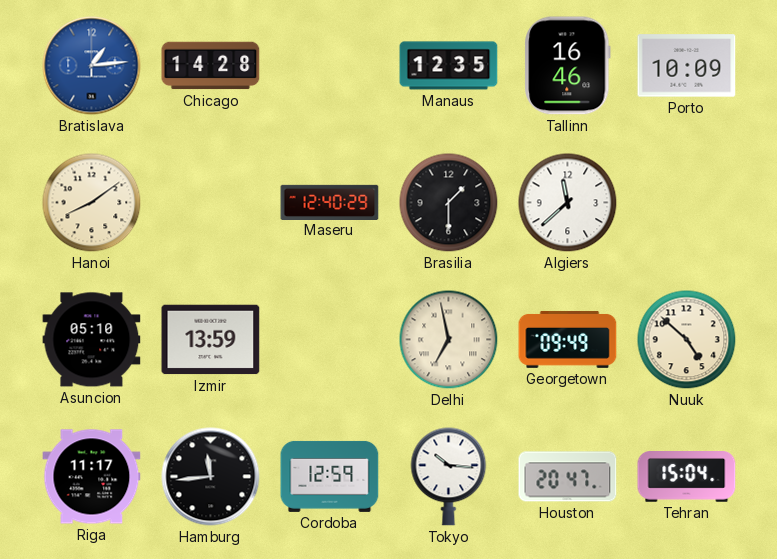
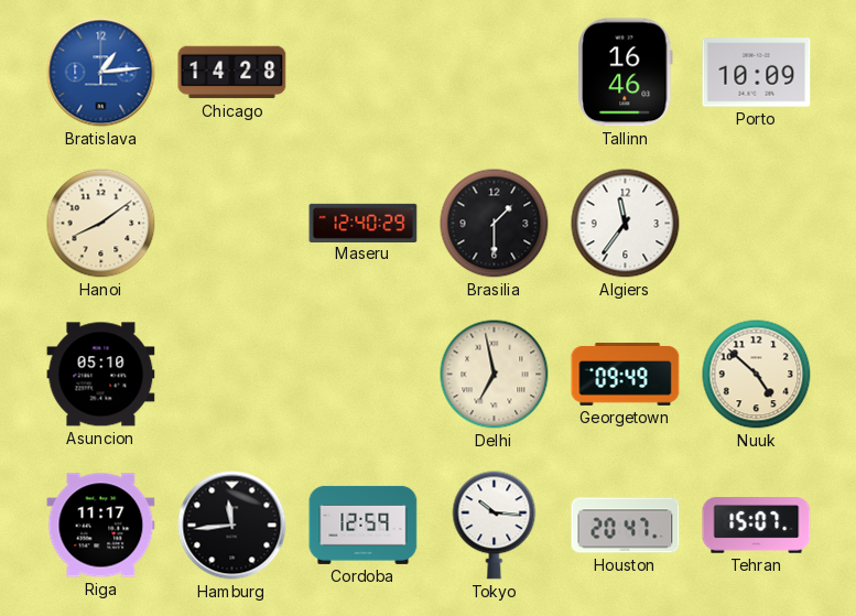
Manaus: 12:35 -> none
Algiers: 11:38 -> 11:36
Izmir: 13:59 -> none
Tehran: 15:04 -> 15:07
